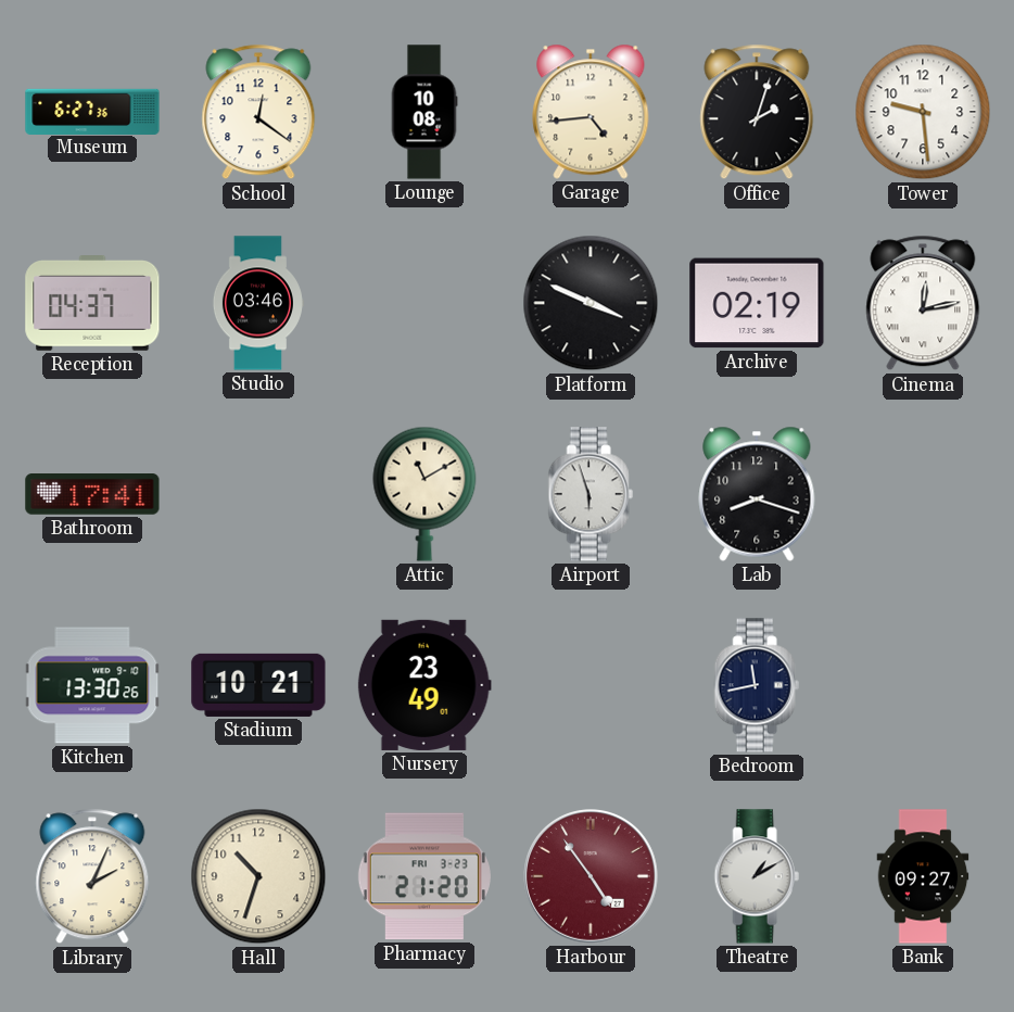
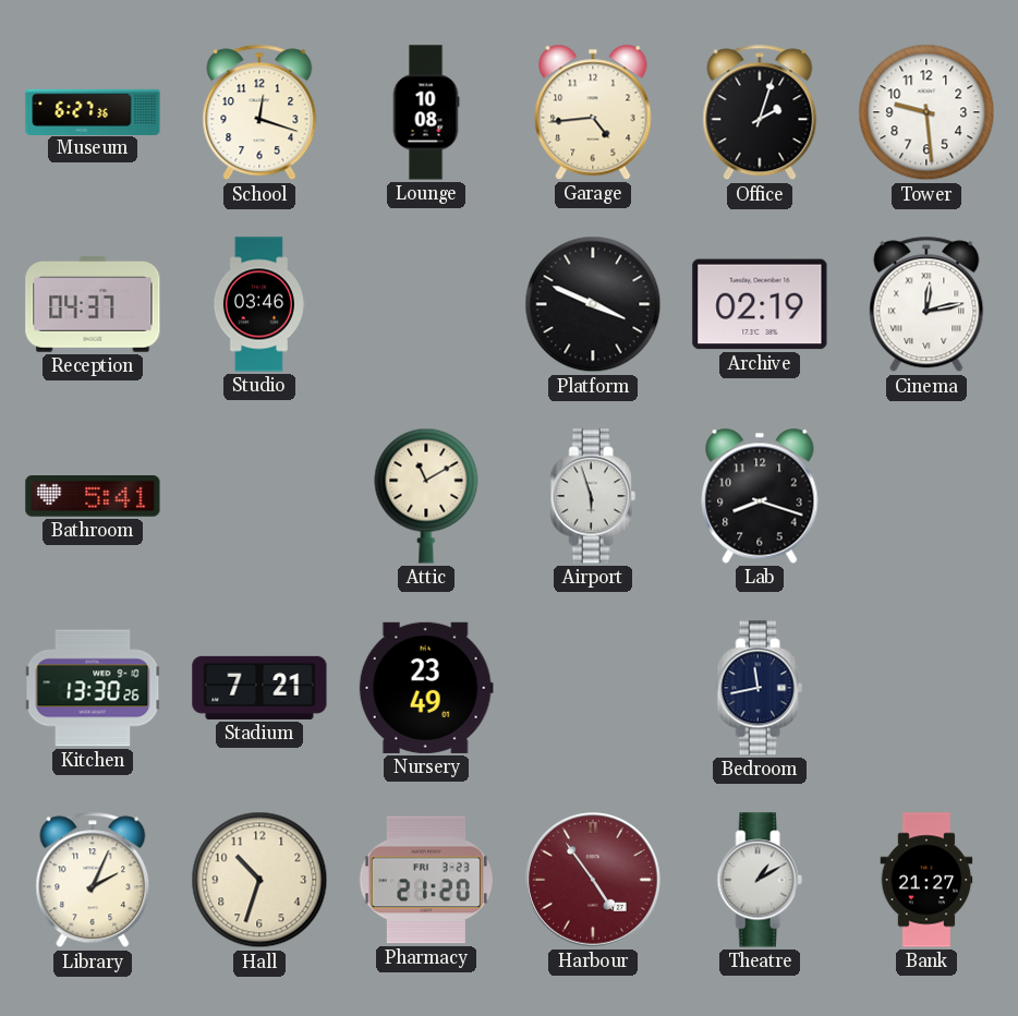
School: 12:21 -> 12:18
Bathroom: 17:41 -> 5:41
Stadium: 10:21 -> 7:21
Bank: 09:27 -> 21:27
